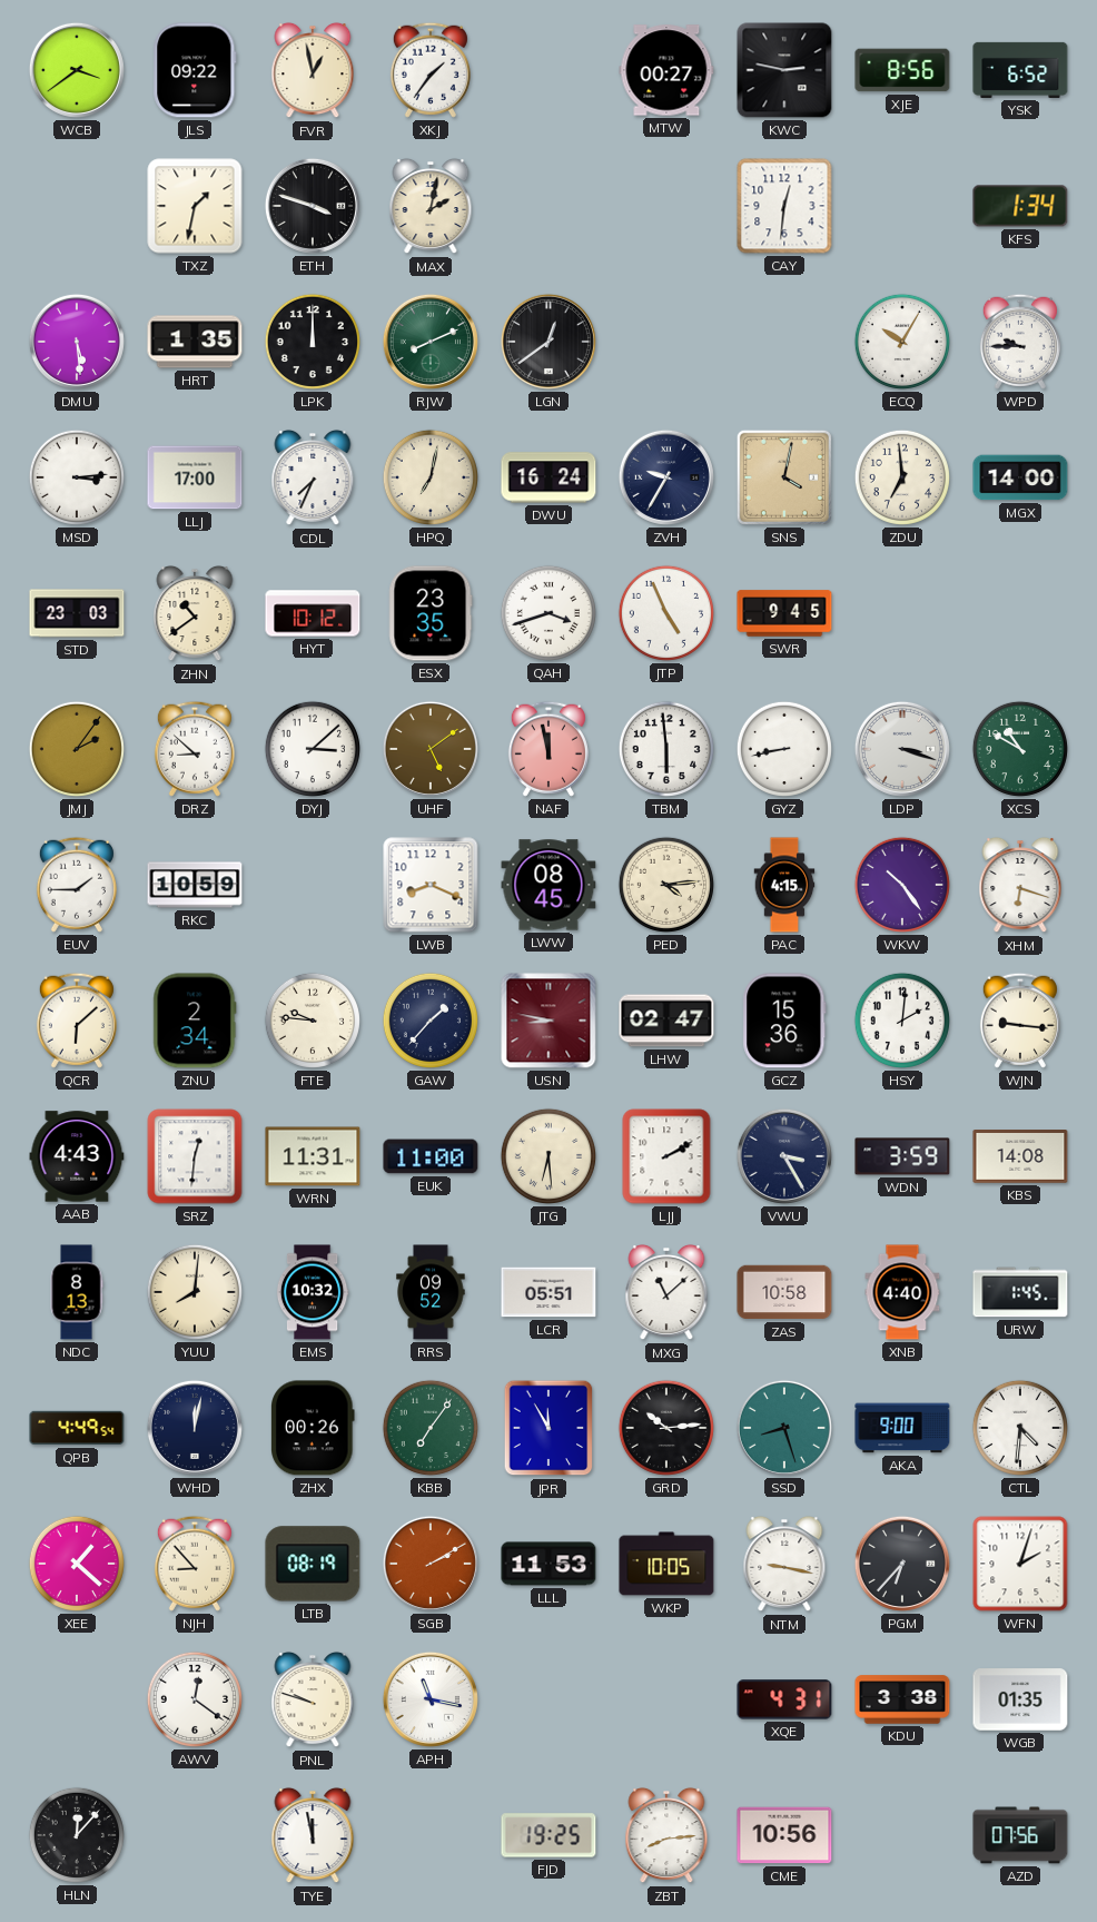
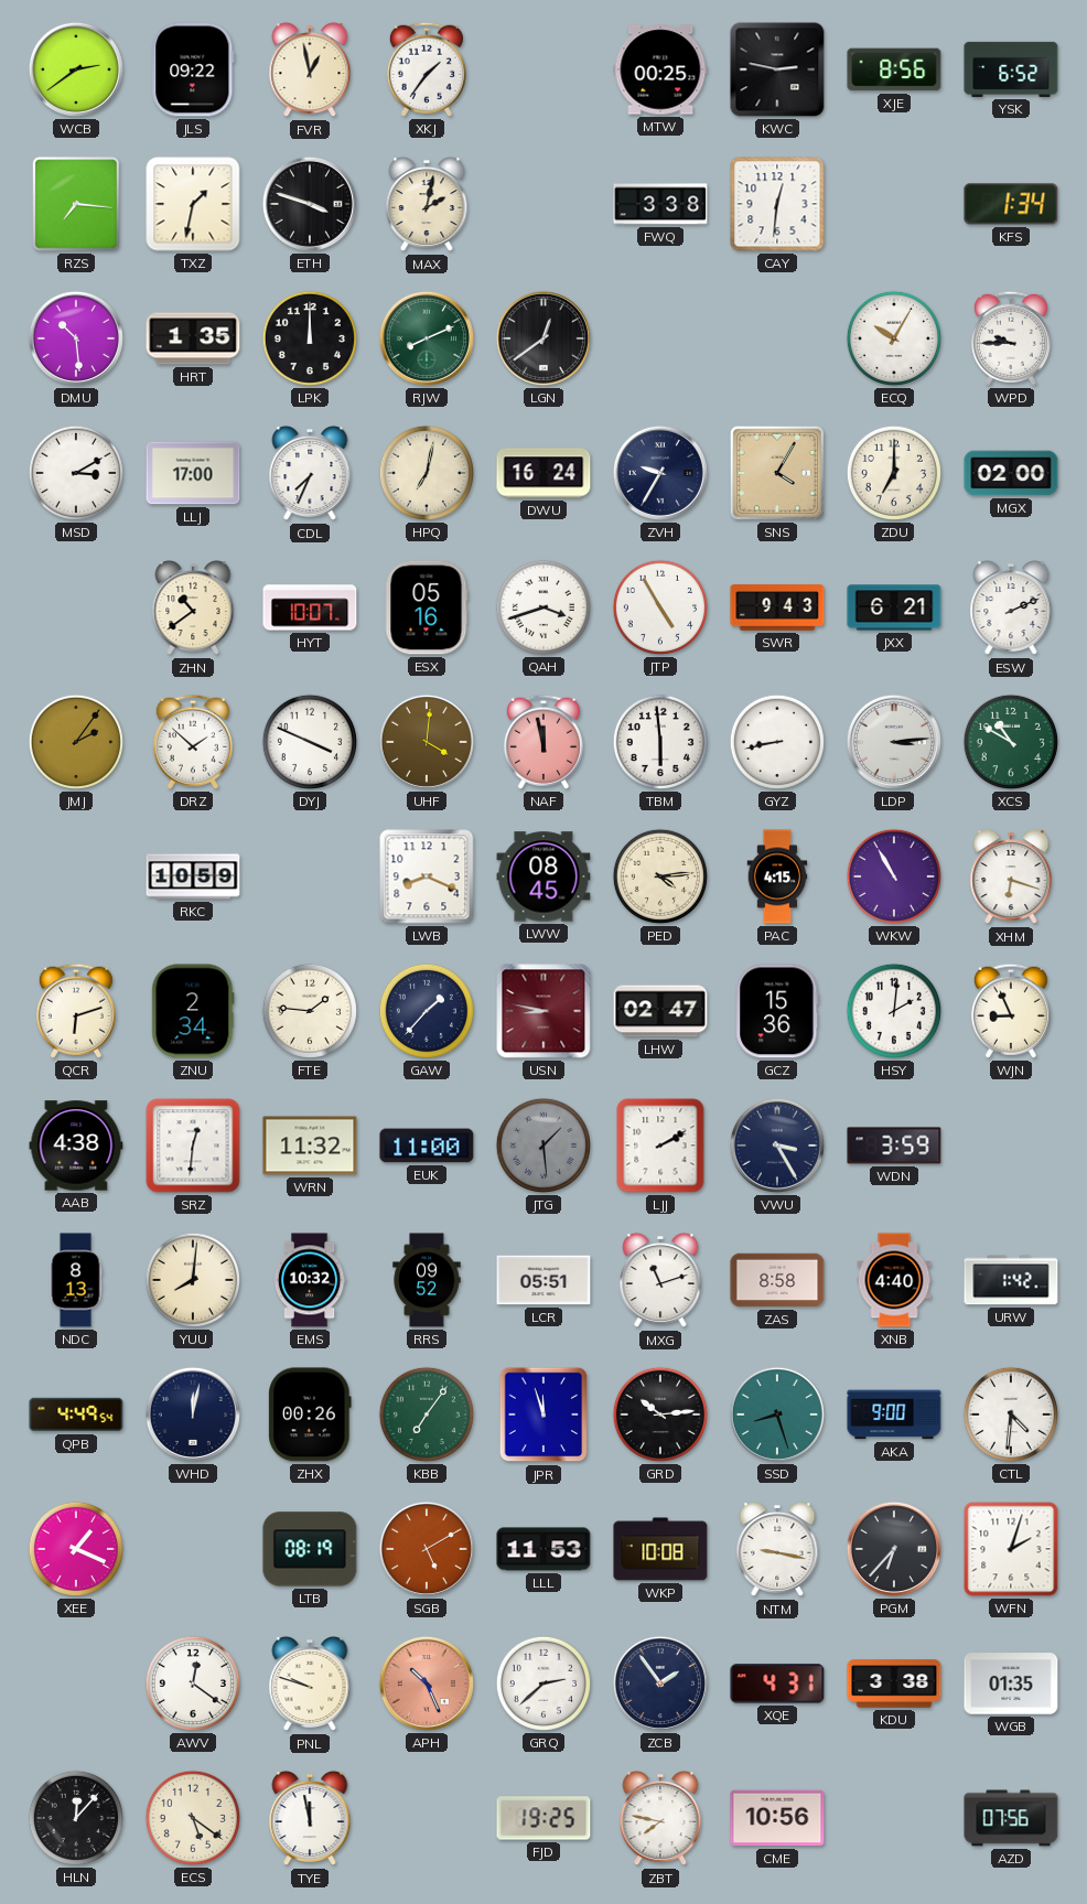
WCB: 3:39 -> 2:39
MTW: 00:27 -> 00:25
RZS: none -> 7:16
FWQ: none -> 3:38
DMU: 5:29 -> 10:29
MSD: 3:14 -> 3:10
SNS: 4:02 -> 4:05
ZDU: 6:59 -> 7:00
MGX: 14:00 -> 02:00
STD: 23:03 -> none
HYT: 10:12 -> 10:07
ESX: 23:35 -> 05:16
JTP: 4:56 -> 4:55
SWR: 9:45 -> 9:43
JXX: none -> 6:21
ESW: none -> 2:11
DRZ: 8:52 -> 1:52
DYJ: 3:08 -> 3:49
UHF: 5:09 -> 4:01
LDP: 3:18 -> 3:14
EUV: 1:45 -> none
WKW: 10:24 -> 10:55
QCR: 6:08 -> 6:12
FTE: 9:46 -> 1:46
WJN: 9:16 -> 8:56
AAB: 4:43 -> 4:38
WRN: 11:31 -> 11:32
JTG: 6:29 -> 1:29
JTG dial: cream -> grey
KBS: 14:08 -> none
MXG: 11:08 -> 11:12
ZAS: 10:58 -> 8:58
URW: 1:45 -> 1:42
JPR: 11:55 -> 11:57
XEE: 1:22 -> 1:19
NJH: 8:53 -> none
SGB: 2:10 -> 5:10
WKP: 10:05 -> 10:08
APH: 11:17 -> 10:26
APH dial: white -> salmon
GRQ: none -> 2:38
ZCB: none -> 1:54
ECS: none -> 5:21
ZBT: 8:14 -> 7:47
